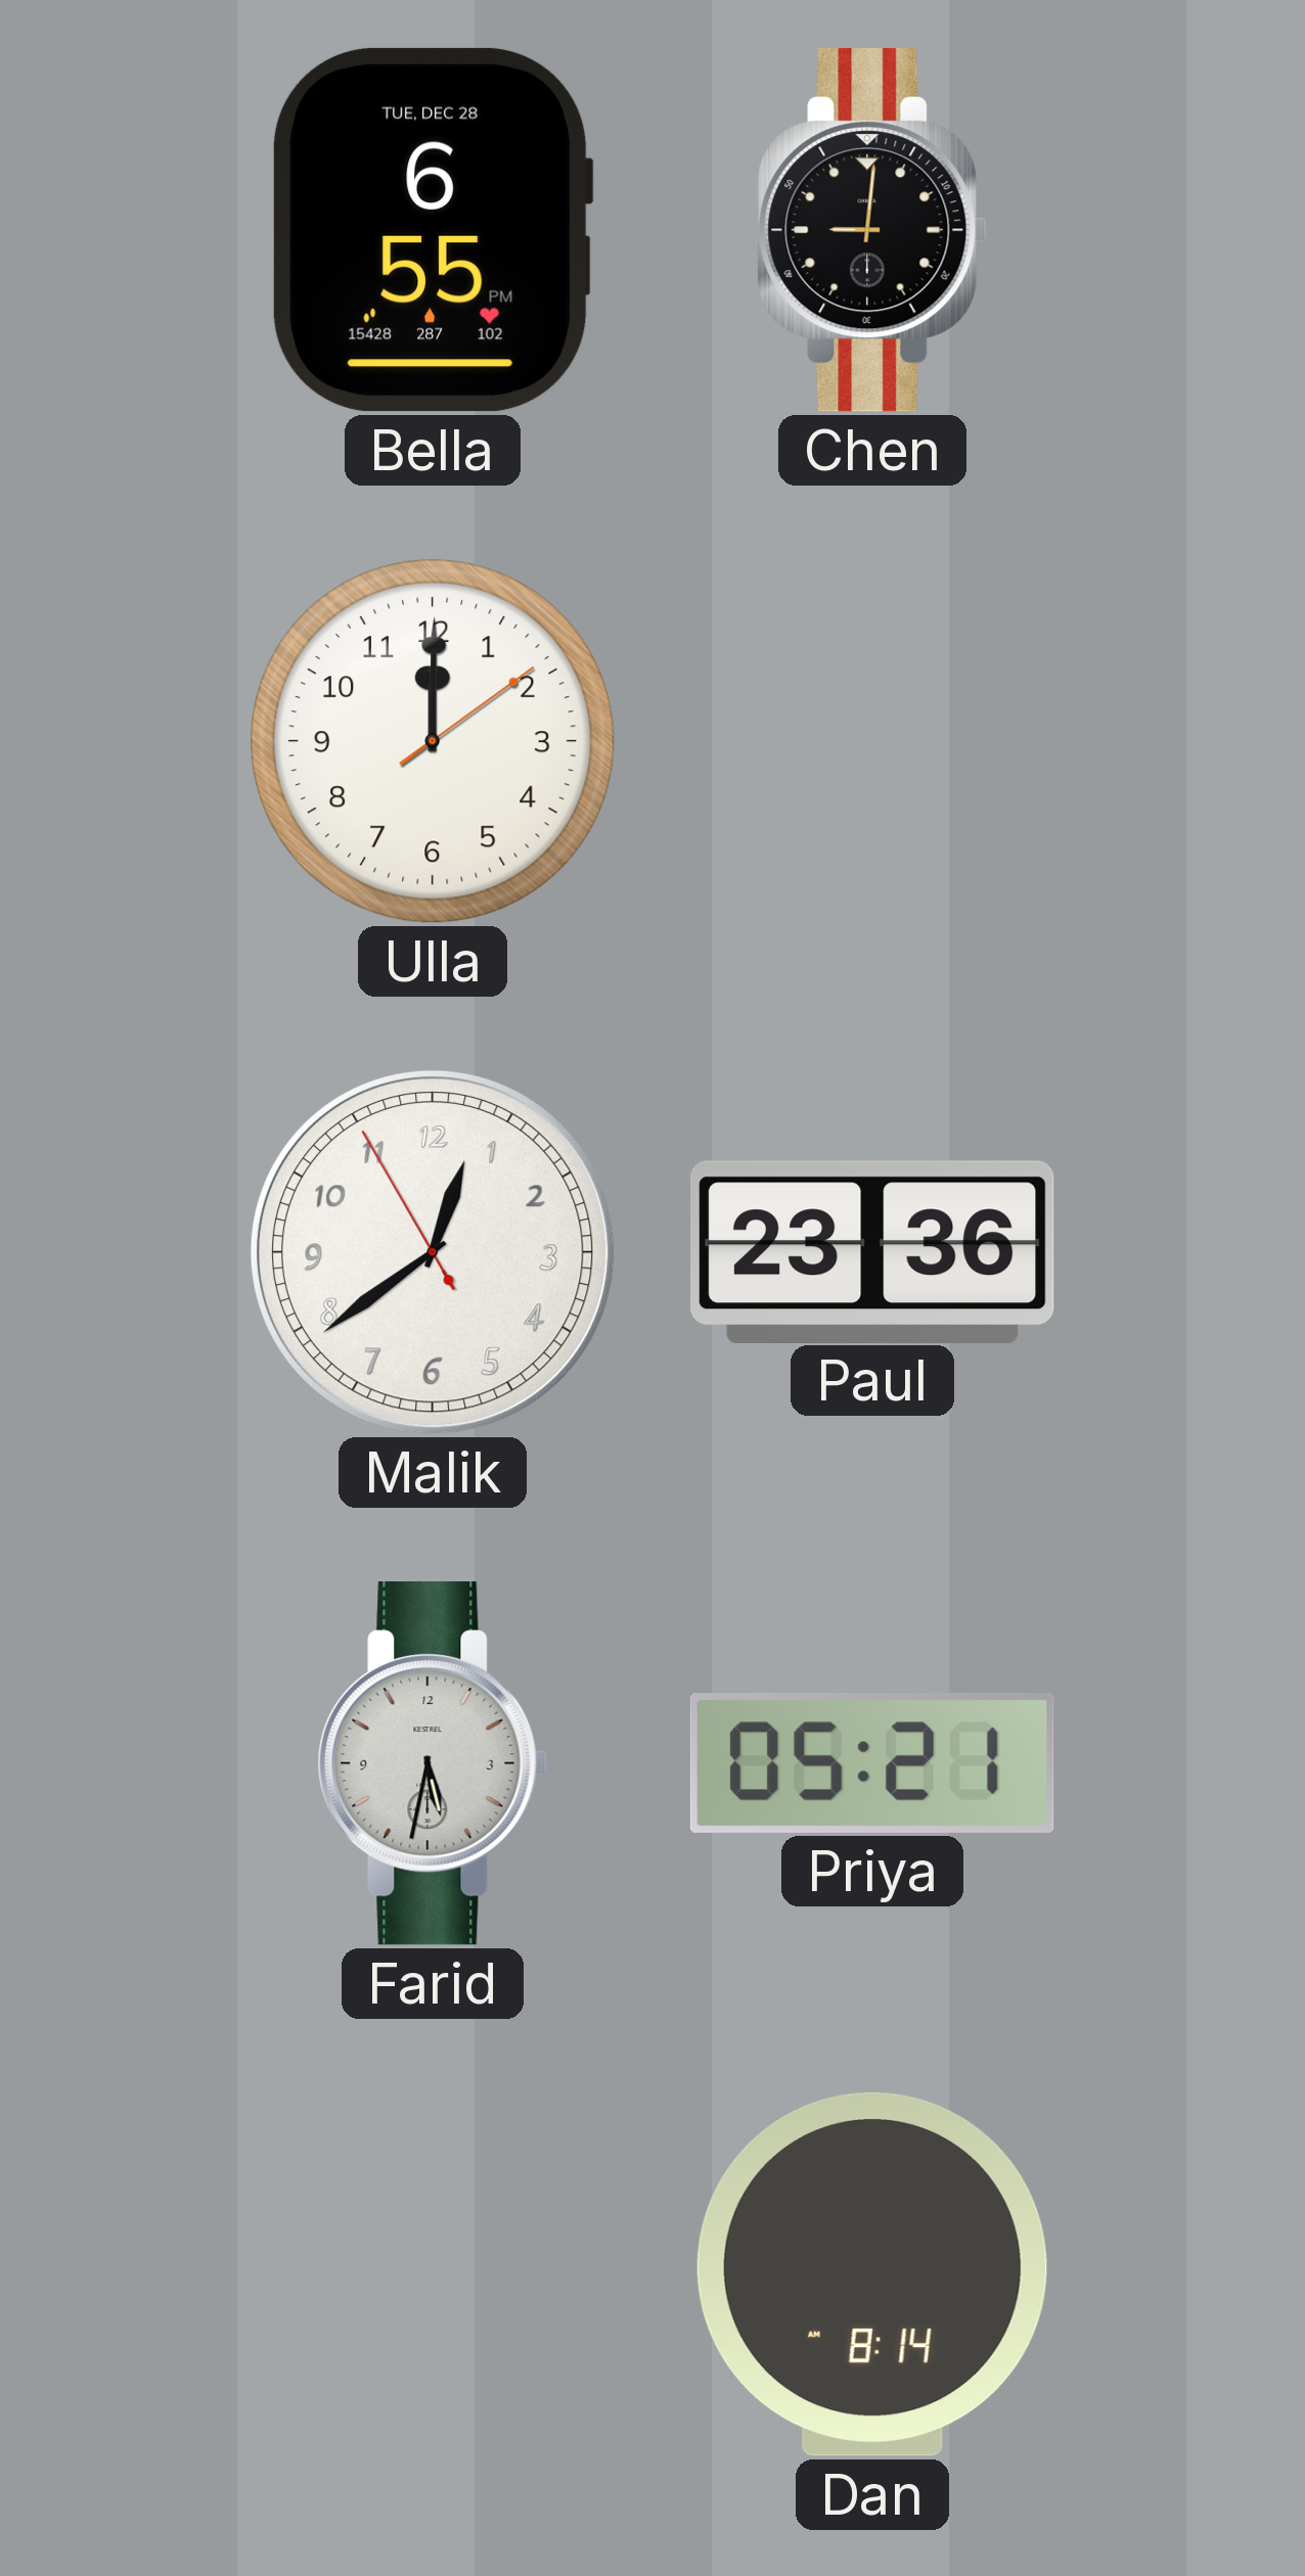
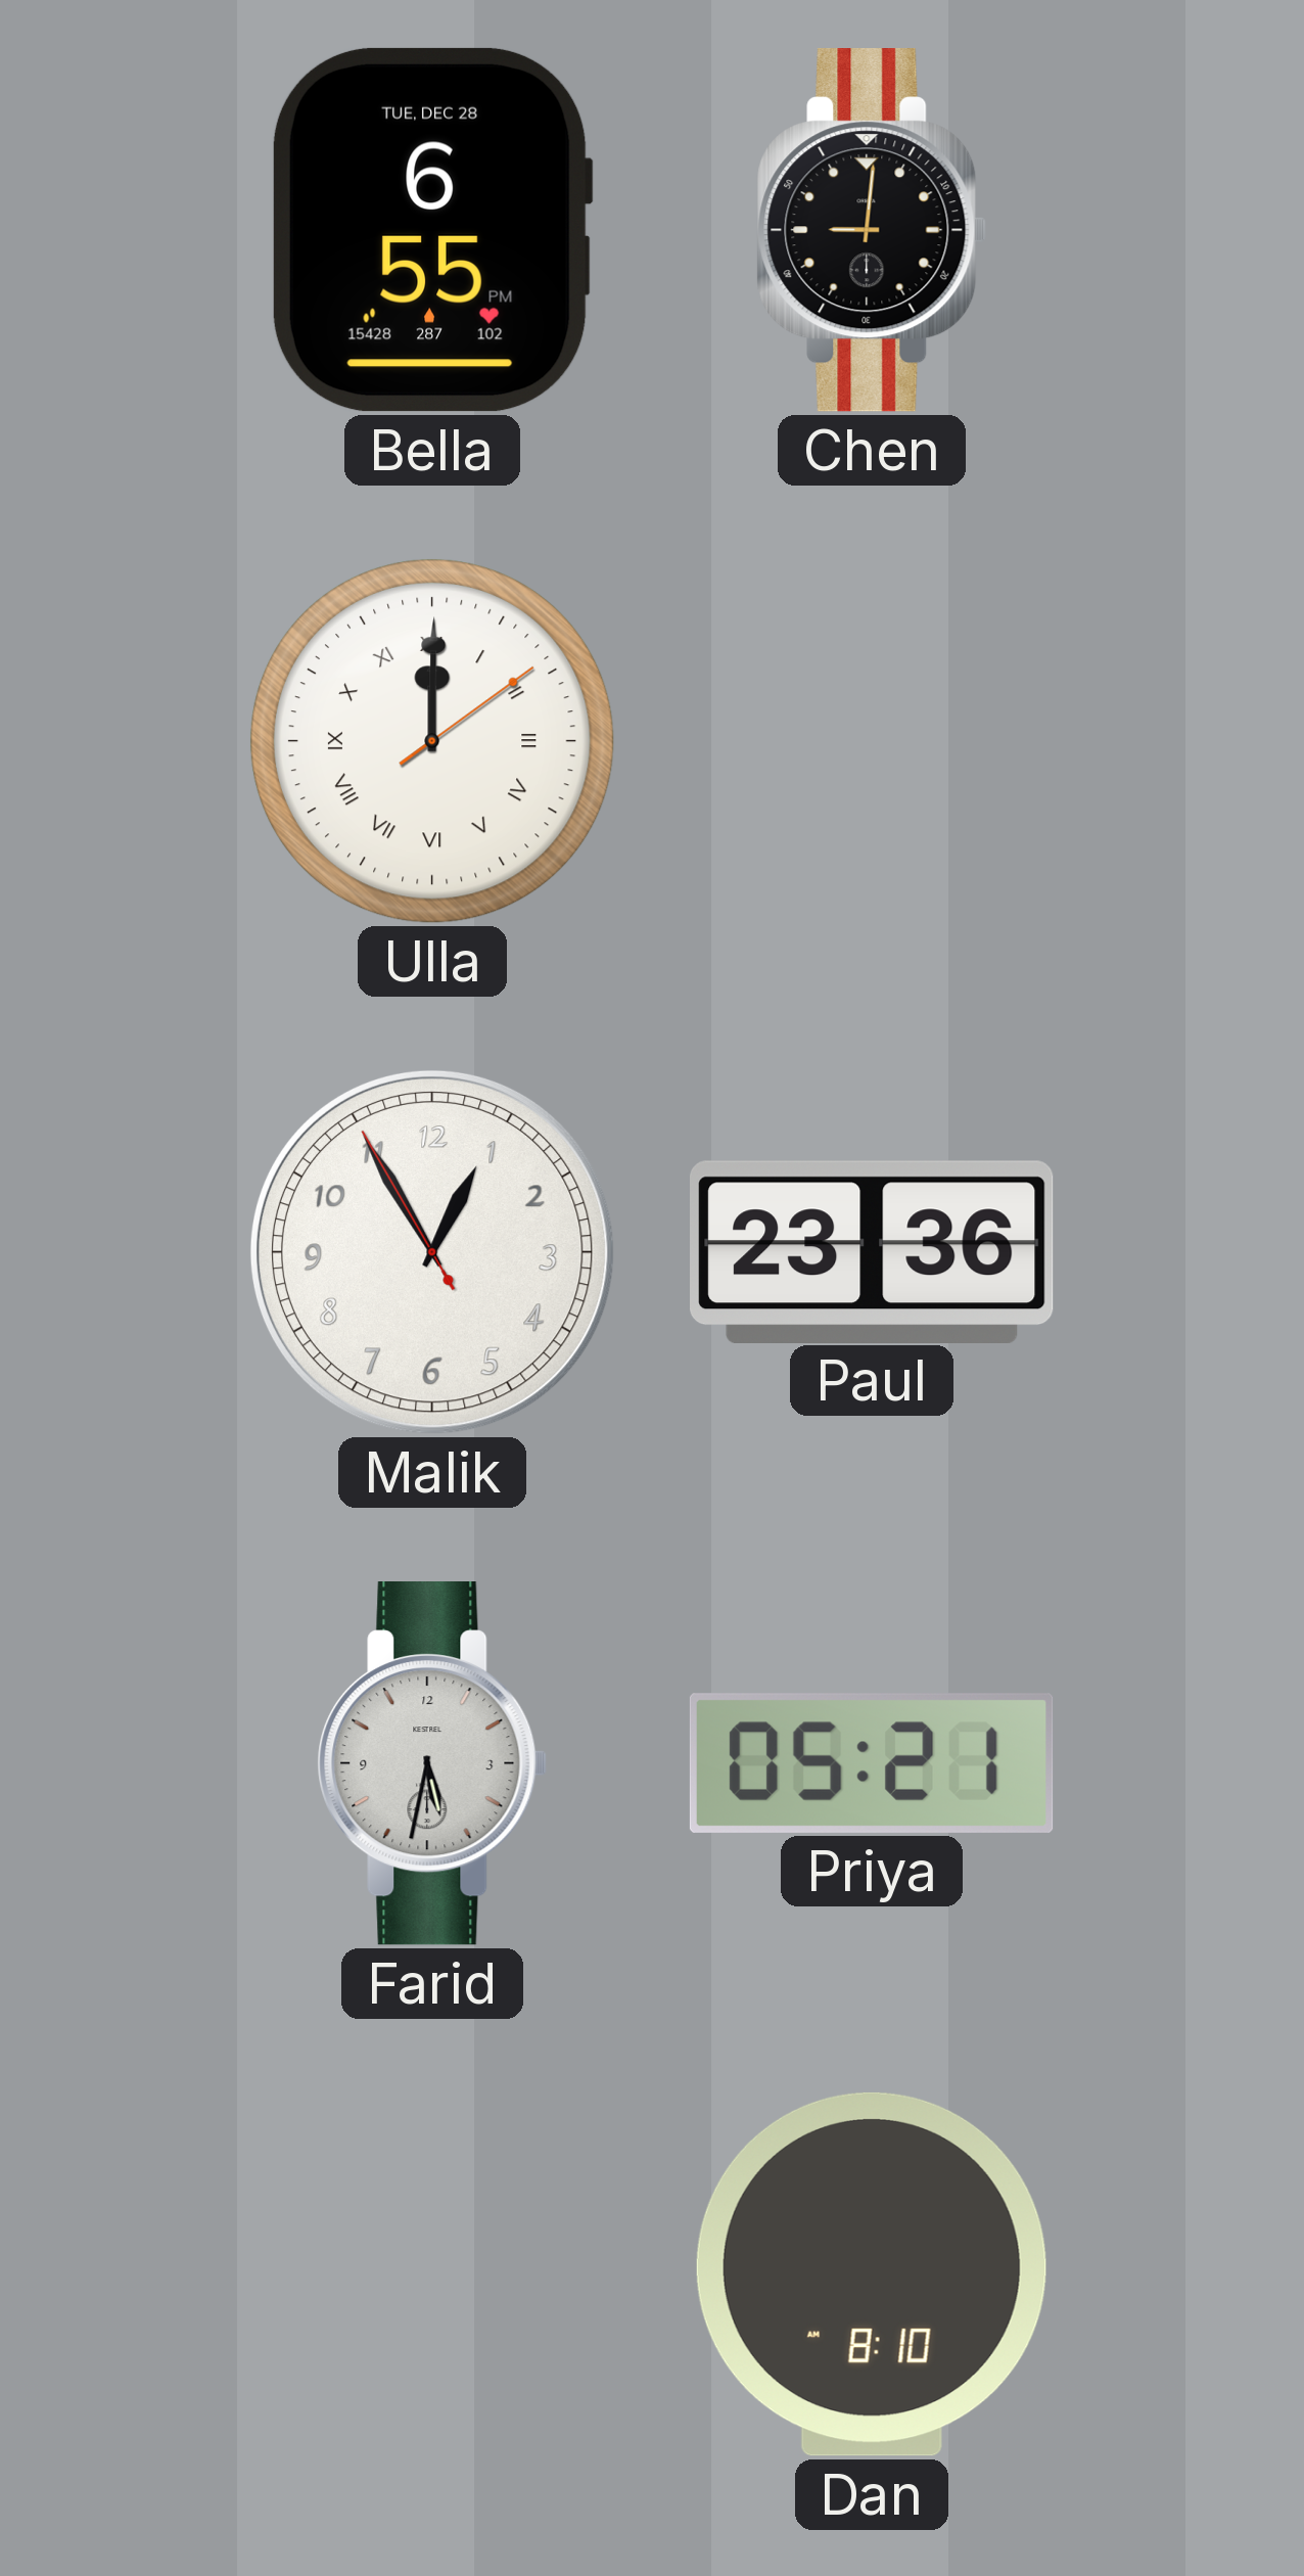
Ulla numerals: Arabic -> Roman
Malik: 12:38 -> 12:54
Dan: 8:14 -> 8:10
